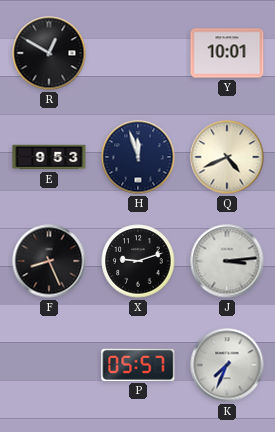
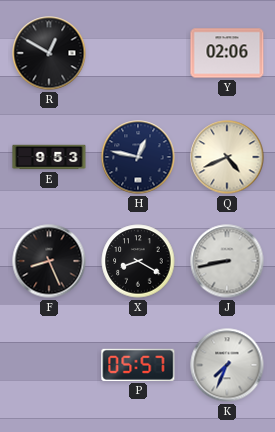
Y: 10:01 -> 02:06
H: 11:57 -> 12:47
X: 9:12 -> 8:20
J: 3:14 -> 8:43
